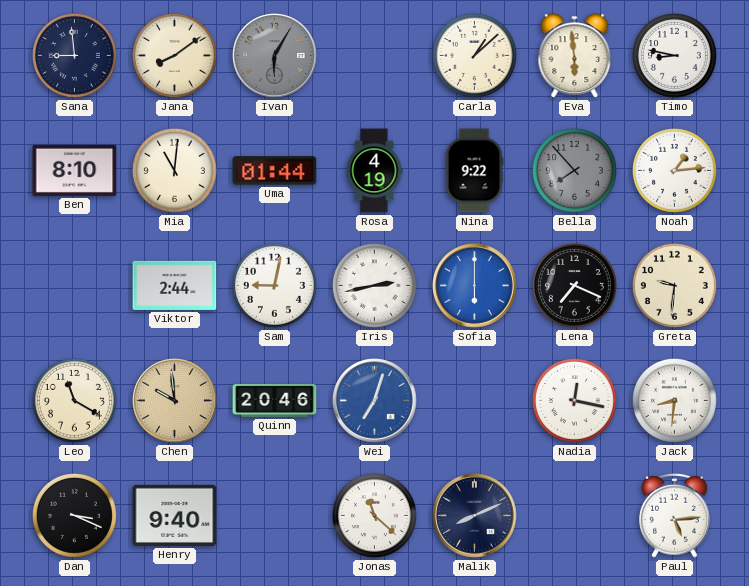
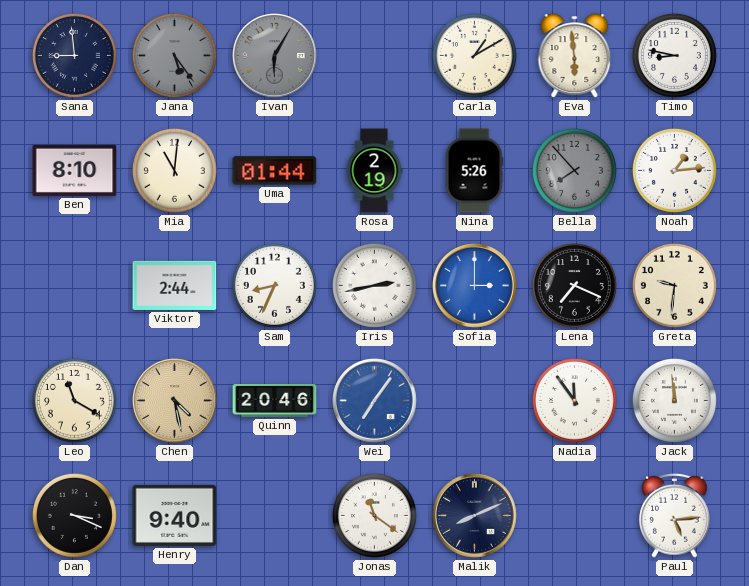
Jana: 8:09 -> 5:24
Jana dial: cream -> grey
Carla: 1:08 -> 1:10
Rosa: 4:19 -> 2:19
Nina: 9:22 -> 5:26
Sam: 9:02 -> 8:34
Sofia: 6:00 -> 3:00
Chen: 9:59 -> 4:28
Wei: 7:03 -> 7:06
Nadia: 12:17 -> 11:54
Jack: 8:31 -> 11:59
Jonas: 11:22 -> 11:21
